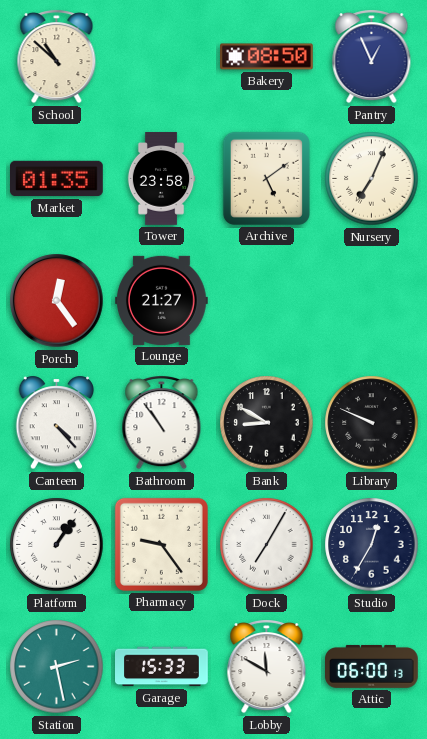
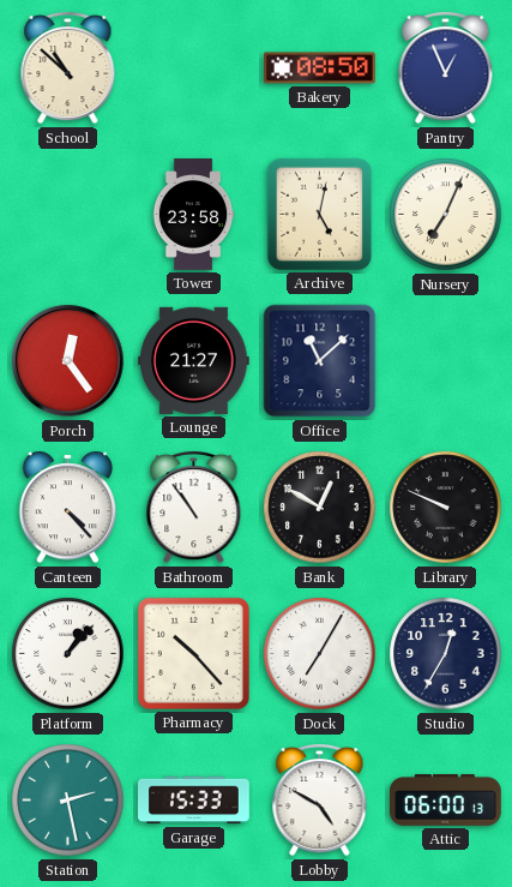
Market: 01:35 -> none
Archive: 5:09 -> 5:02
Office: none -> 11:08
Bank: 8:50 -> 12:50
Platform: 1:06 -> 1:07
Pharmacy: 9:24 -> 10:23
Lobby: 11:50 -> 4:50
